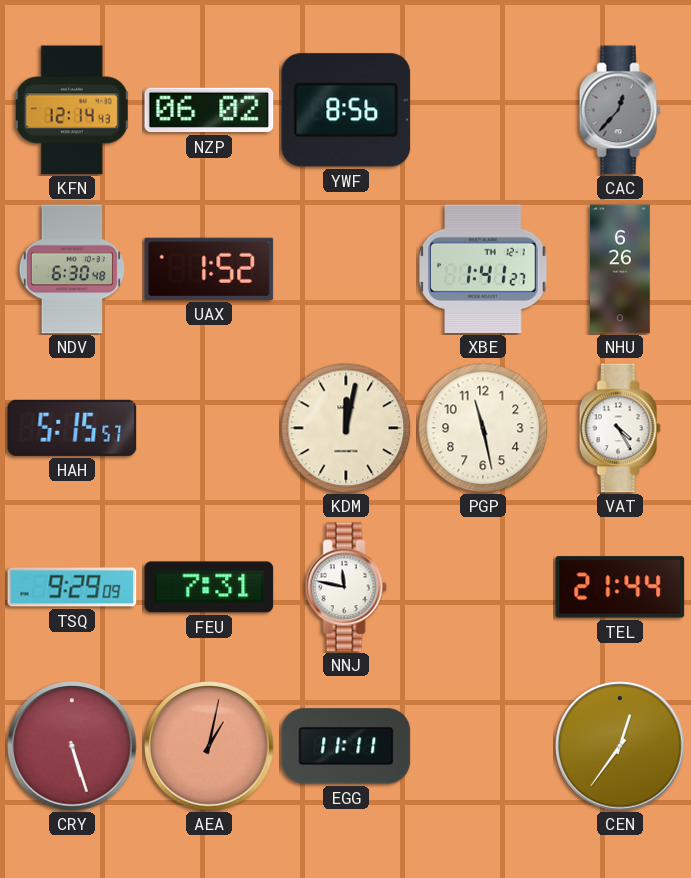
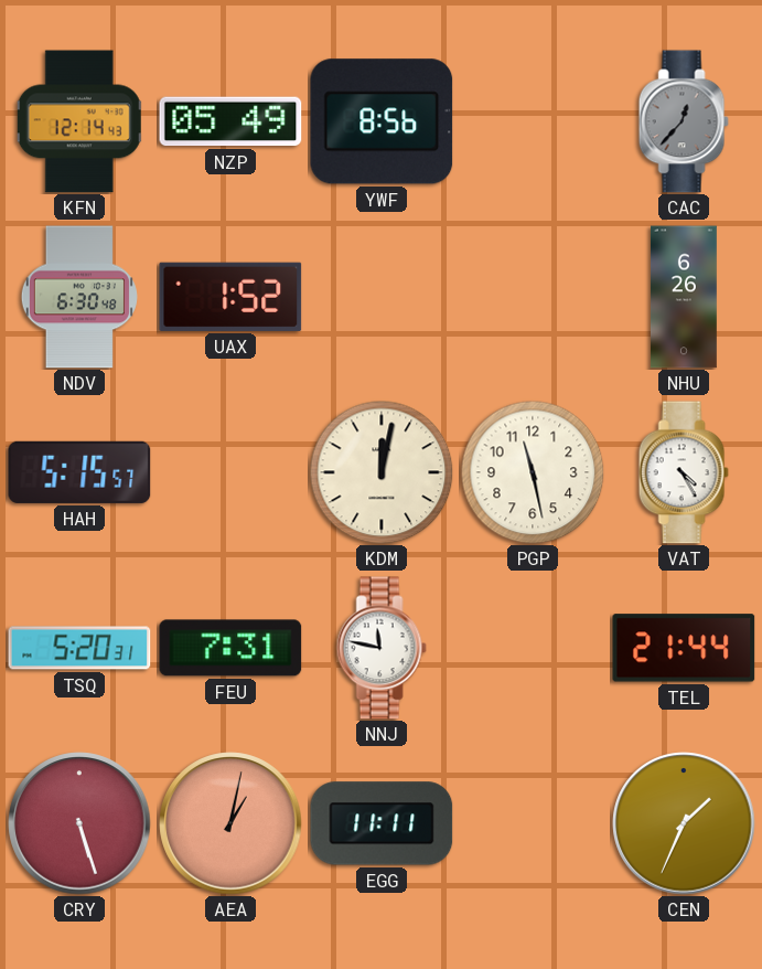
NZP: 06:02 -> 05:49
XBE: 1:41 -> none
TSQ: 9:29 -> 5:20
CEN: 12:36 -> 1:34
